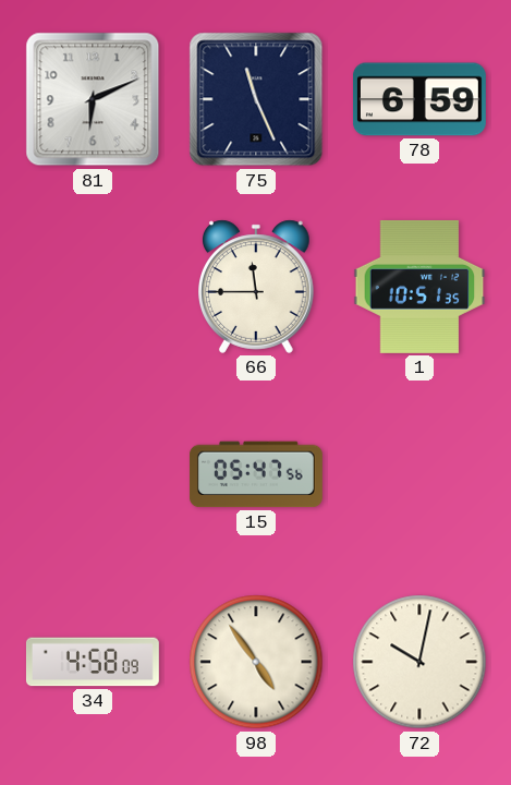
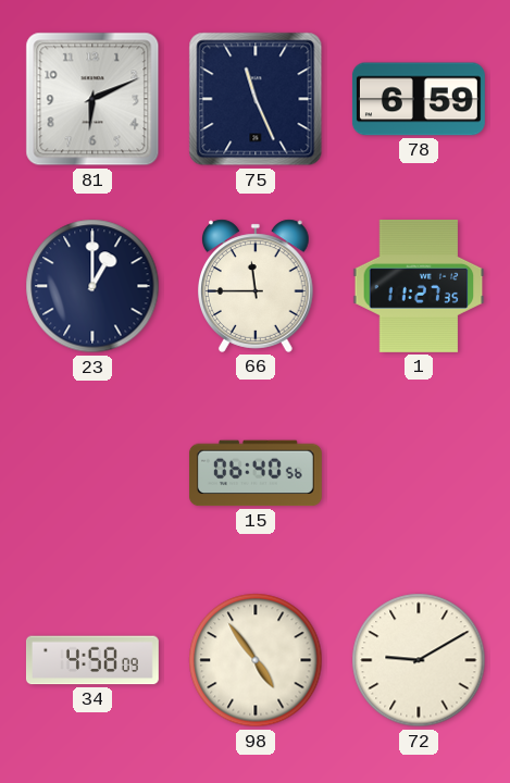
23: none -> 1:00
1: 10:51 -> 11:27
15: 05:47 -> 06:40
72: 10:02 -> 9:10
